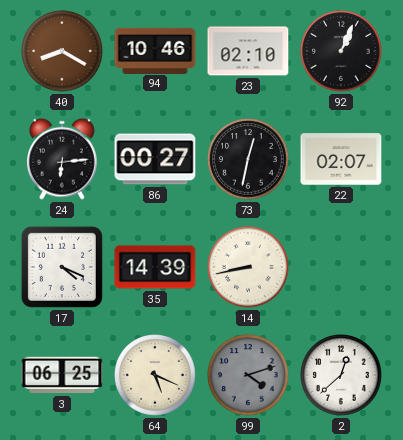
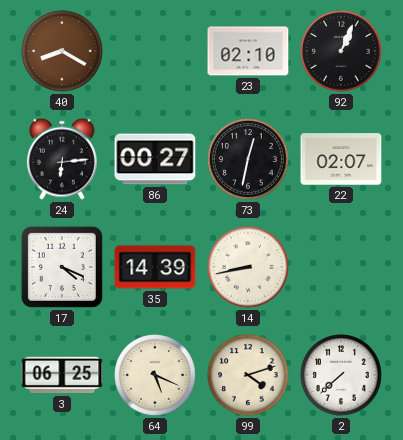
94: 10:46 -> none
99 dial: grey -> cream
2: 12:38 -> 7:38
